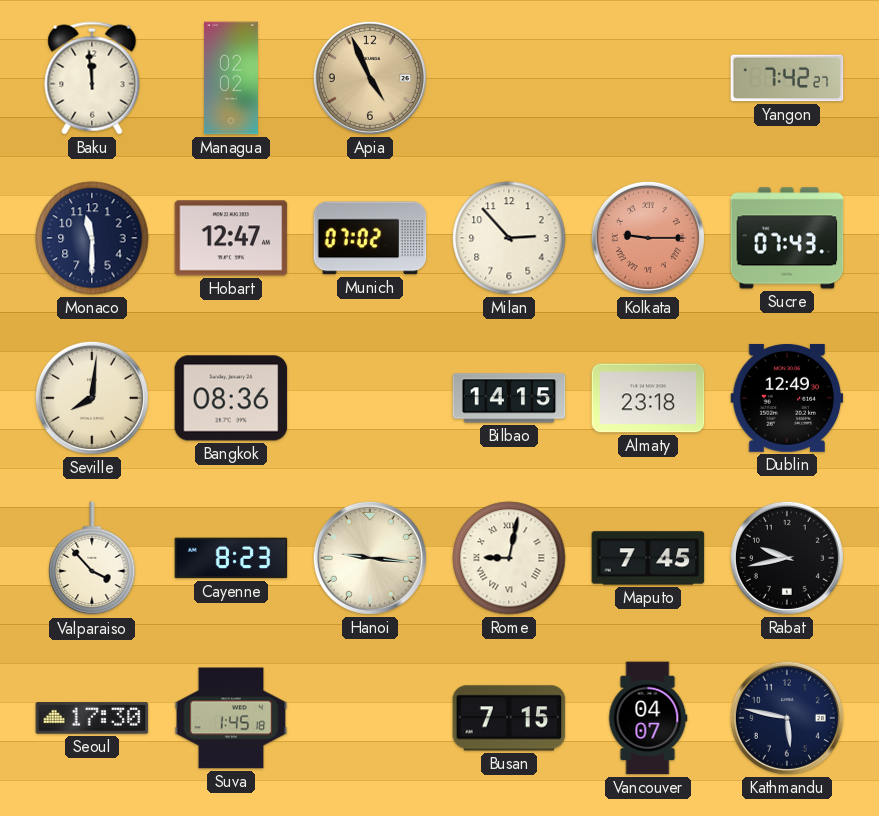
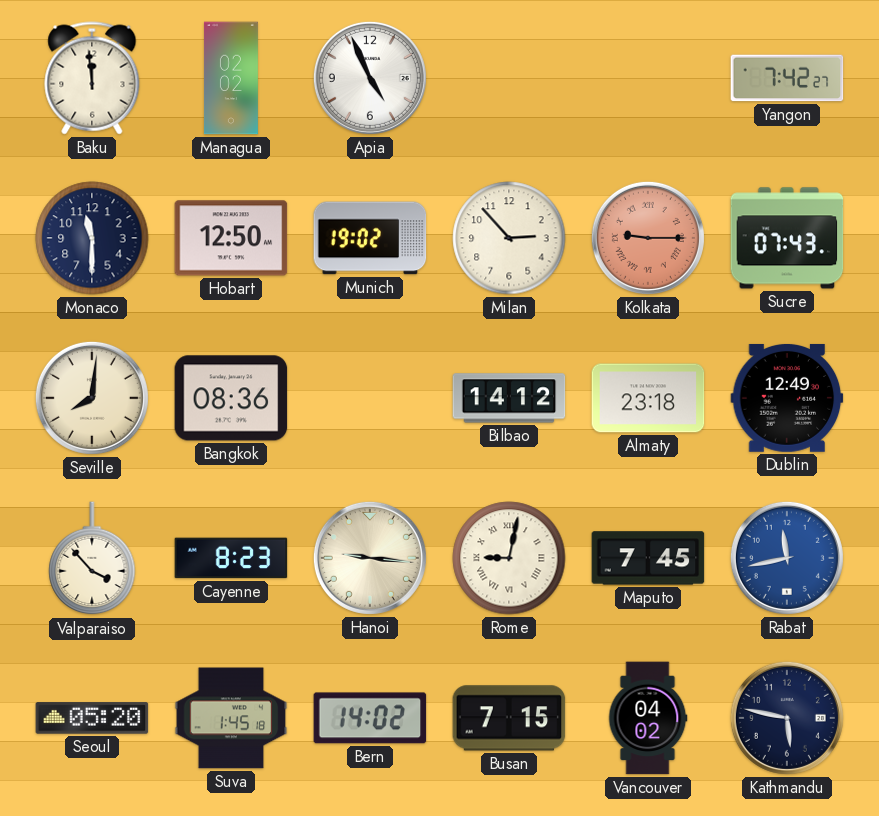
Apia dial: champagne -> white
Hobart: 12:47 -> 12:50
Munich: 07:02 -> 19:02
Bilbao: 14:15 -> 14:12
Rabat: 9:43 -> 11:43
Rabat dial: black -> blue
Seoul: 17:30 -> 05:20
Bern: none -> 14:02
Vancouver: 04:07 -> 04:02
